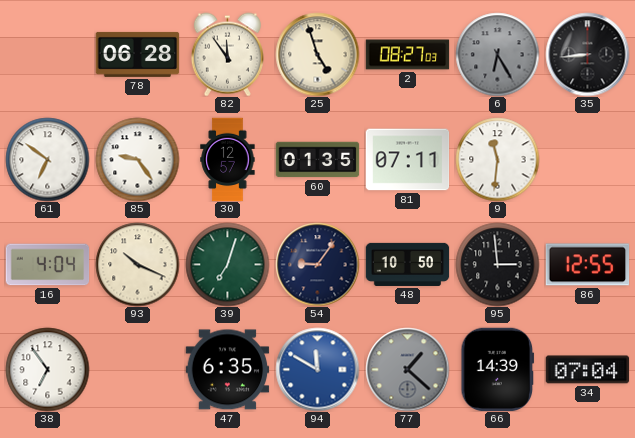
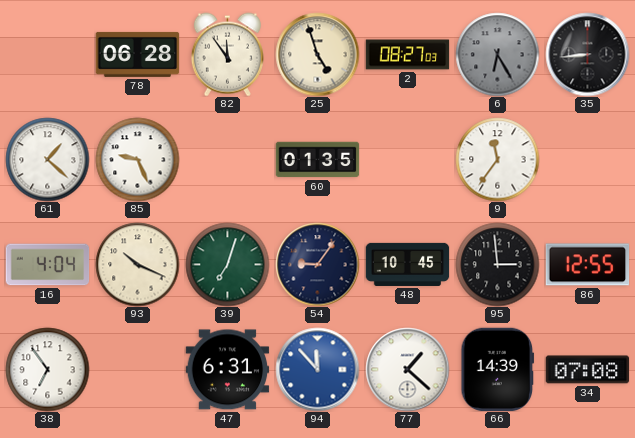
61: 6:51 -> 1:22
85: 9:24 -> 9:26
30: 12:57 -> none
81: 07:11 -> none
9: 11:31 -> 11:36
48: 10:50 -> 10:45
47: 6:35 -> 6:31
94: 11:50 -> 11:53
77 dial: grey -> white
34: 07:04 -> 07:08
